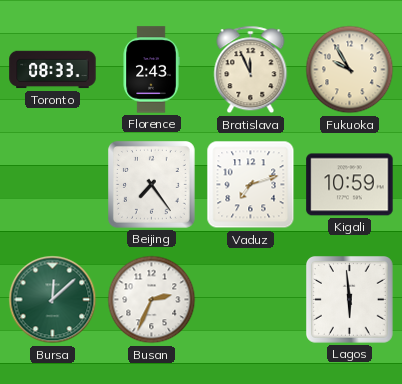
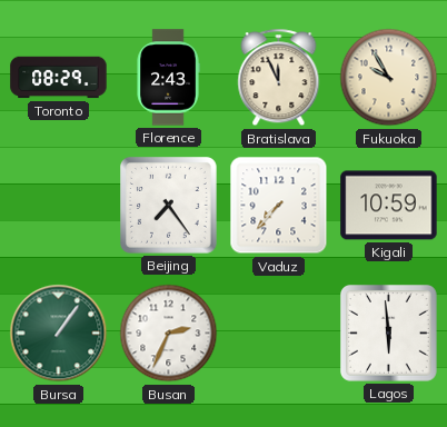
Toronto: 08:33 -> 08:29
Vaduz: 7:12 -> 7:37
Bursa: 12:08 -> 1:06
